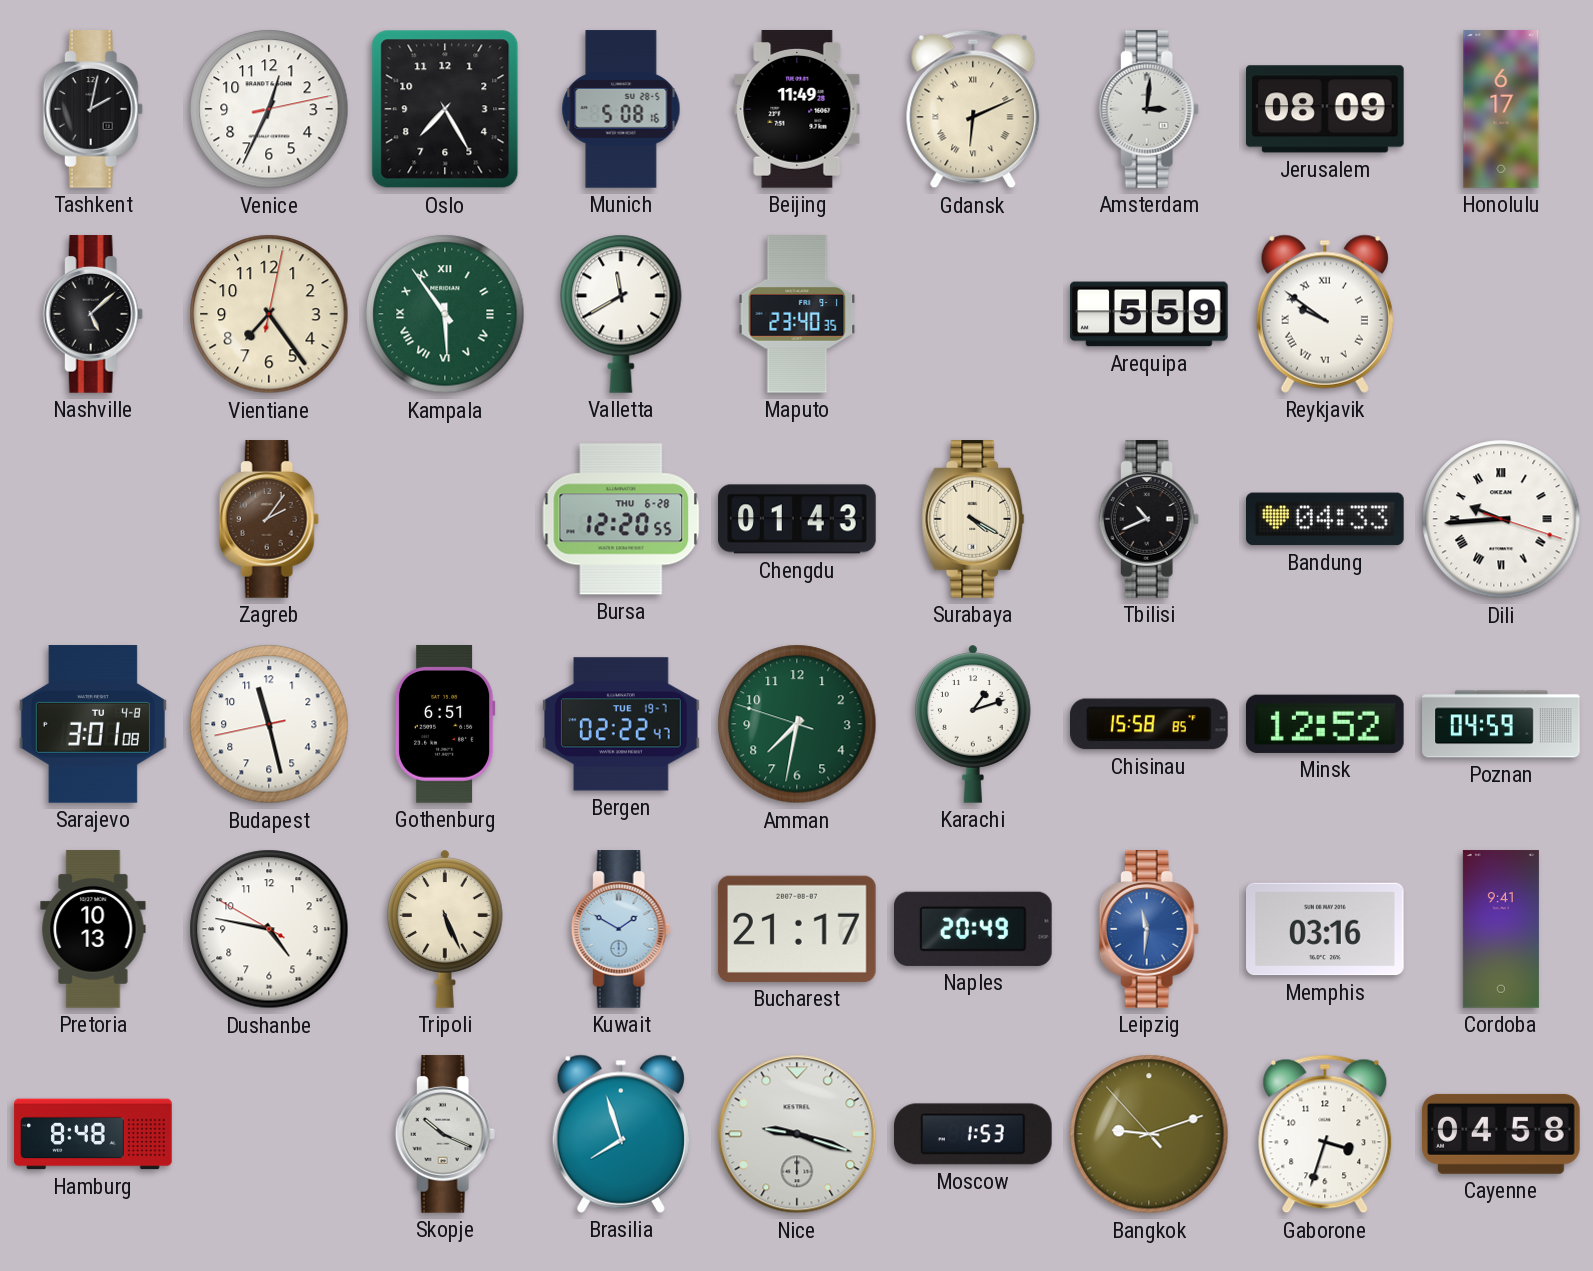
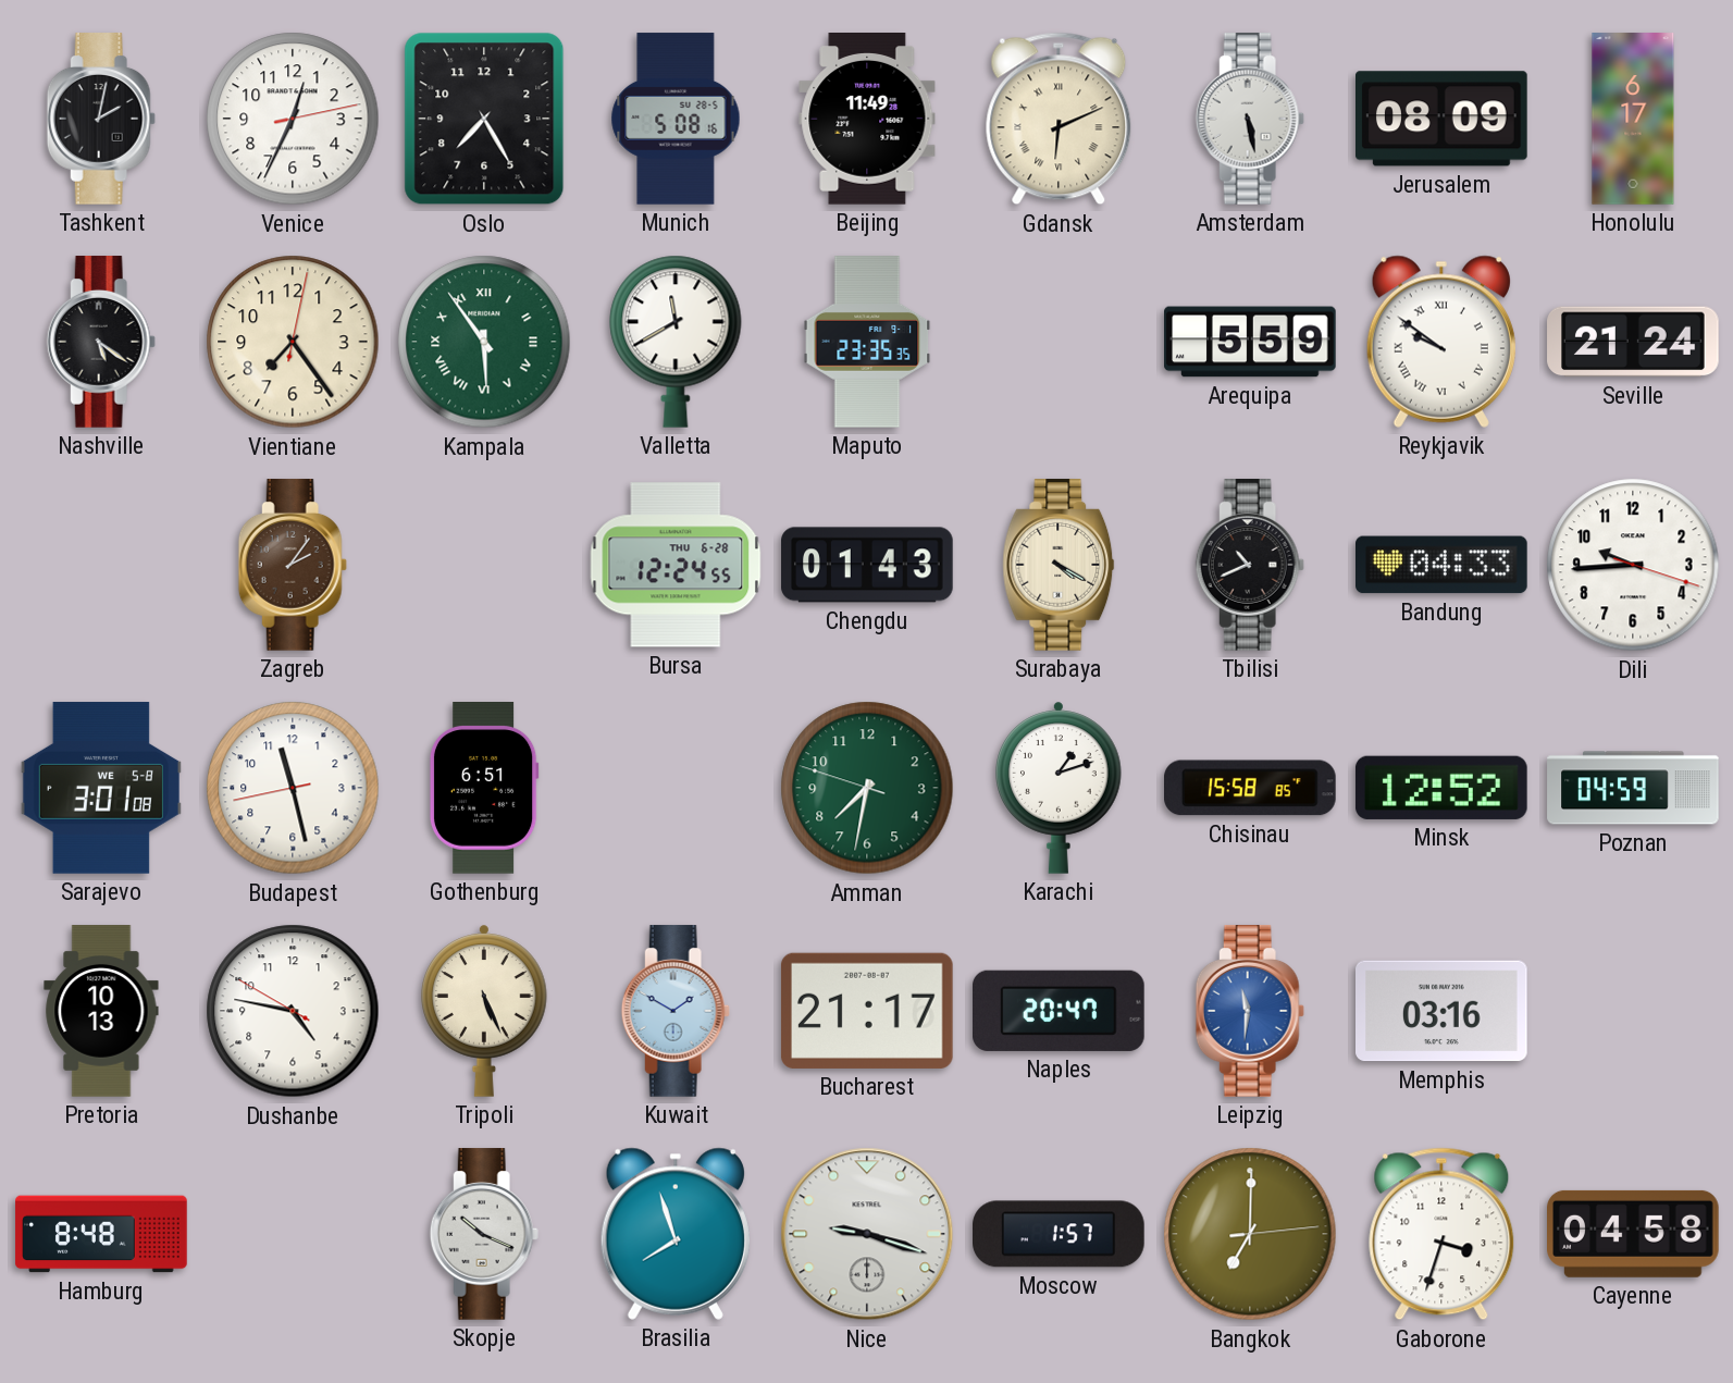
Amsterdam: 3:01 -> 5:28
Nashville: 5:08 -> 5:21
Maputo: 23:40 -> 23:35
Seville: none -> 21:24
Bursa: 12:20 -> 12:24
Dili numerals: Roman -> Arabic
Sarajevo date: TU 4-8 -> WE 5-8
Bergen: 02:22 -> none
Naples: 20:49 -> 20:47
Cordoba: 9:41 -> none
Moscow: 1:53 -> 1:57
Bangkok: 9:11 -> 7:00
